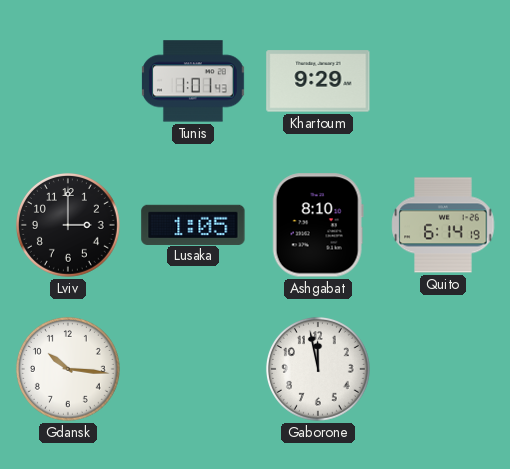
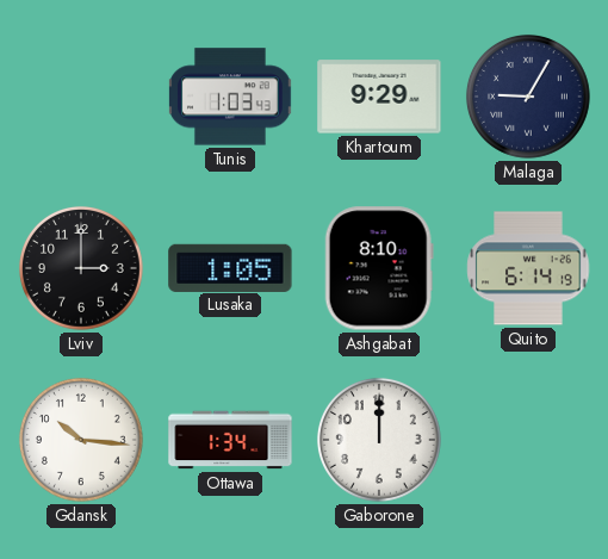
Tunis: 1:01 -> 1:03
Malaga: none -> 9:05
Ottawa: none -> 1:34
Gaborone: 11:58 -> 12:00
